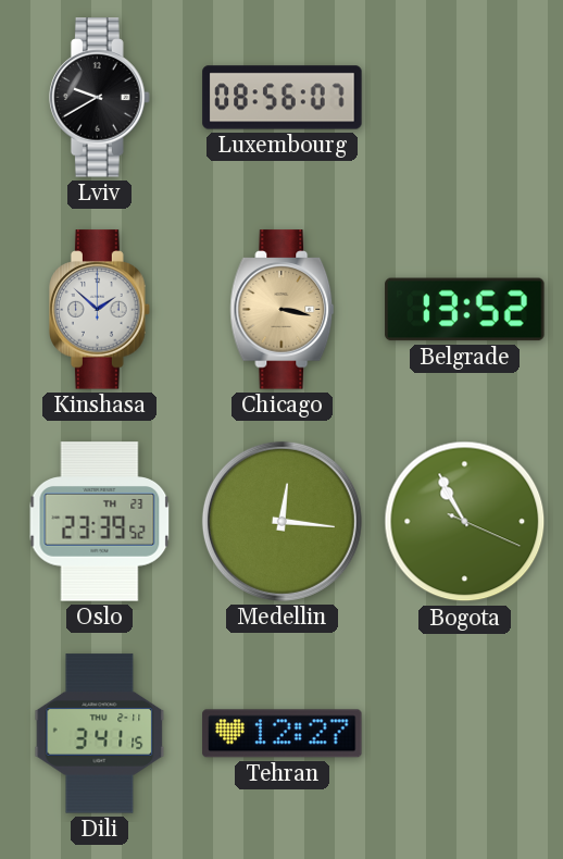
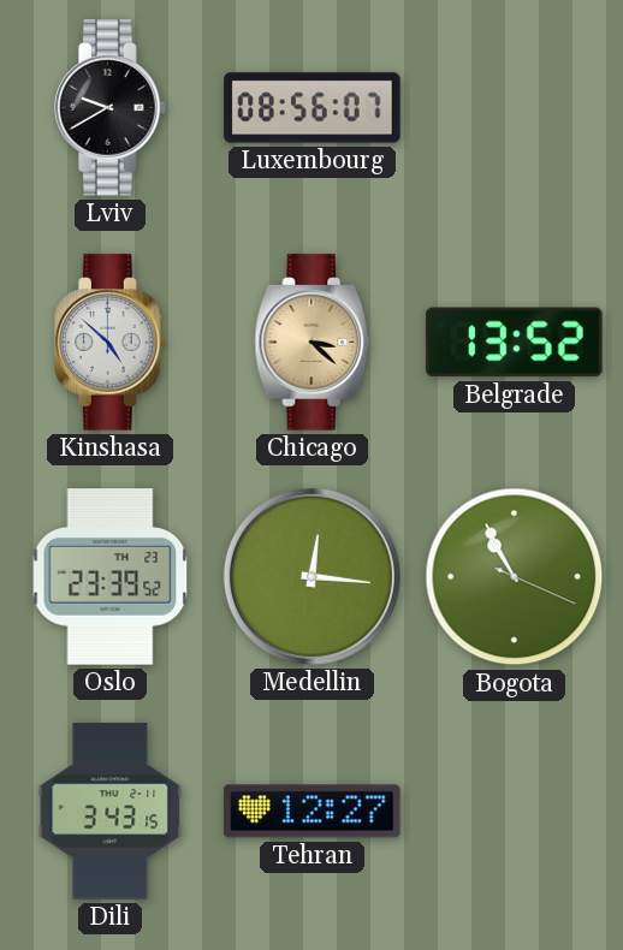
Kinshasa: 1:52 -> 4:52
Chicago: 3:17 -> 3:22
Dili: 3:41 -> 3:43
